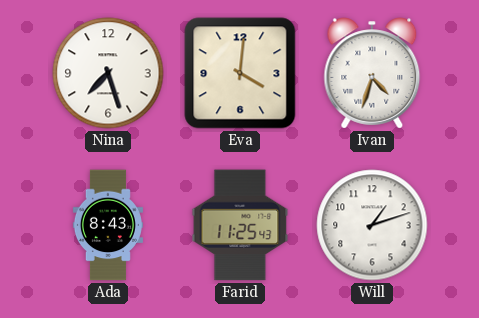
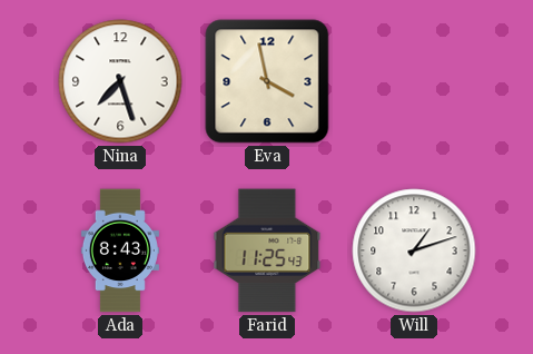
Eva: 4:01 -> 3:58
Ivan: 4:33 -> none
